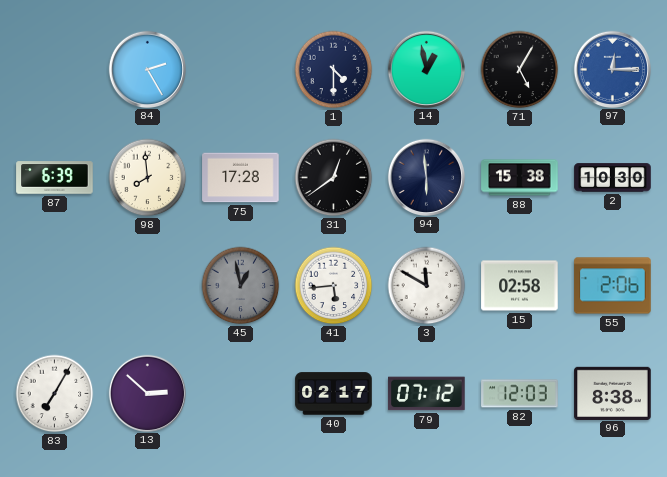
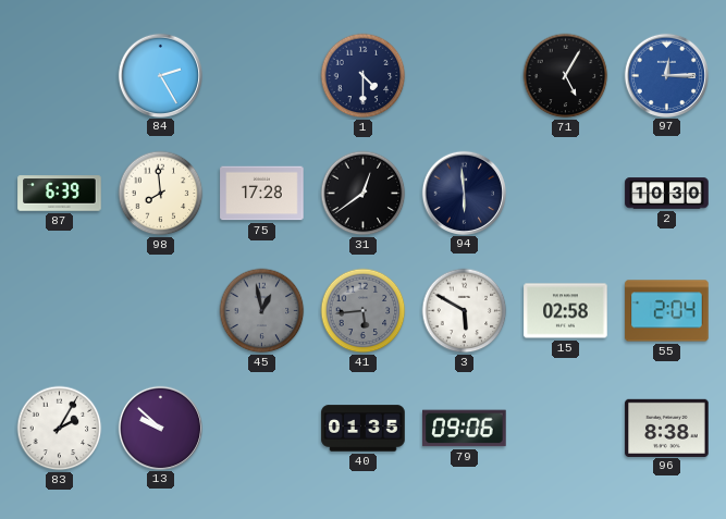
14: 12:58 -> none
88: 15:38 -> none
41 dial: white -> grey
3: 11:50 -> 5:50
55: 2:06 -> 2:04
83: 7:05 -> 2:05
13: 2:52 -> 9:52
40: 02:17 -> 01:35
79: 07:12 -> 09:06
82: 12:03 -> none
